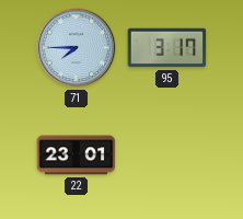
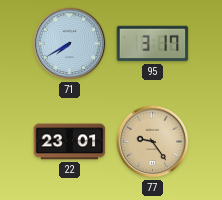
71: 7:45 -> 7:40
77: none -> 9:24
